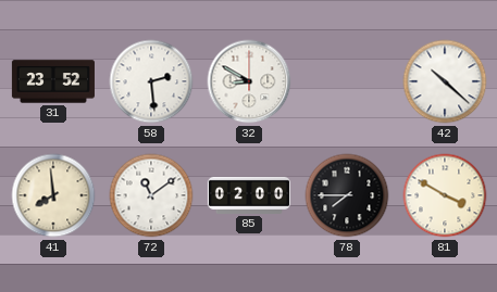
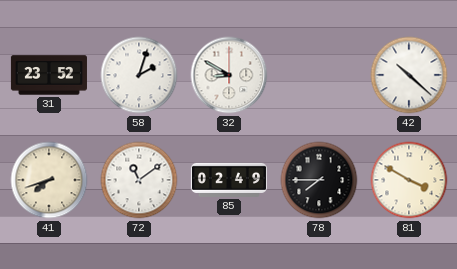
58: 2:29 -> 2:03
41: 7:59 -> 7:42
85: 02:00 -> 02:49
